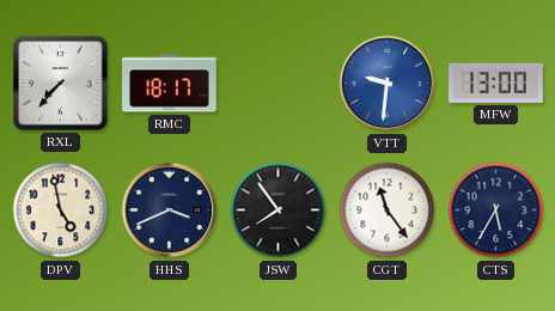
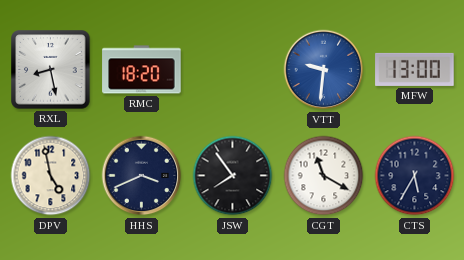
RXL: 7:37 -> 8:28
RMC: 18:17 -> 18:20
CGT: 11:24 -> 11:20
